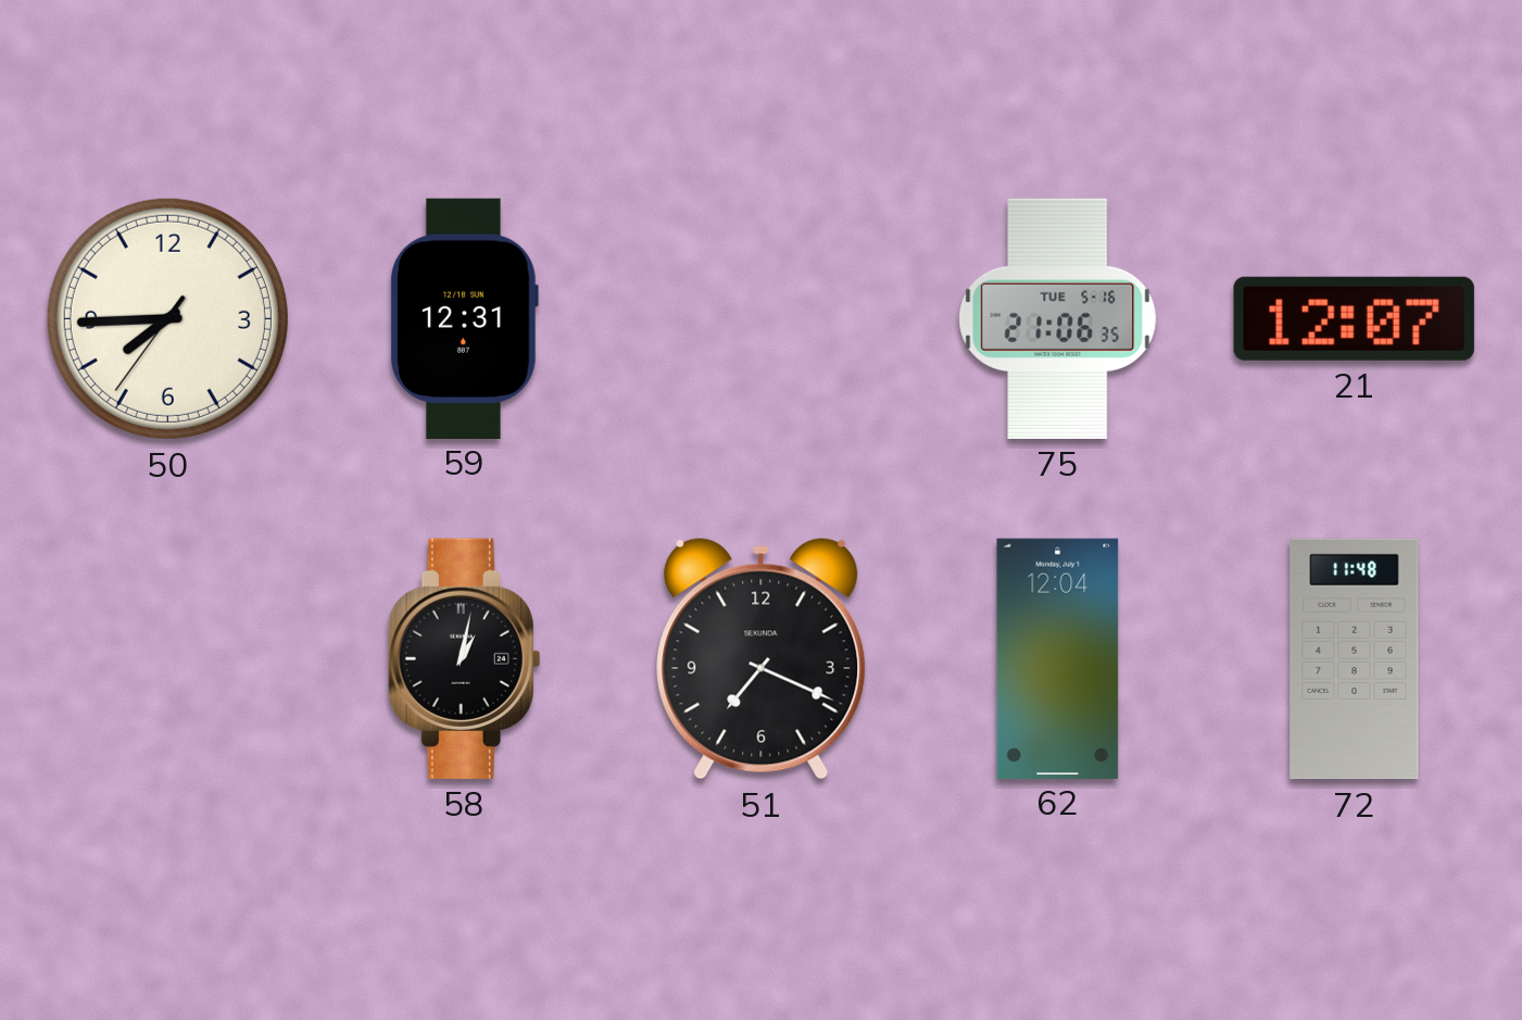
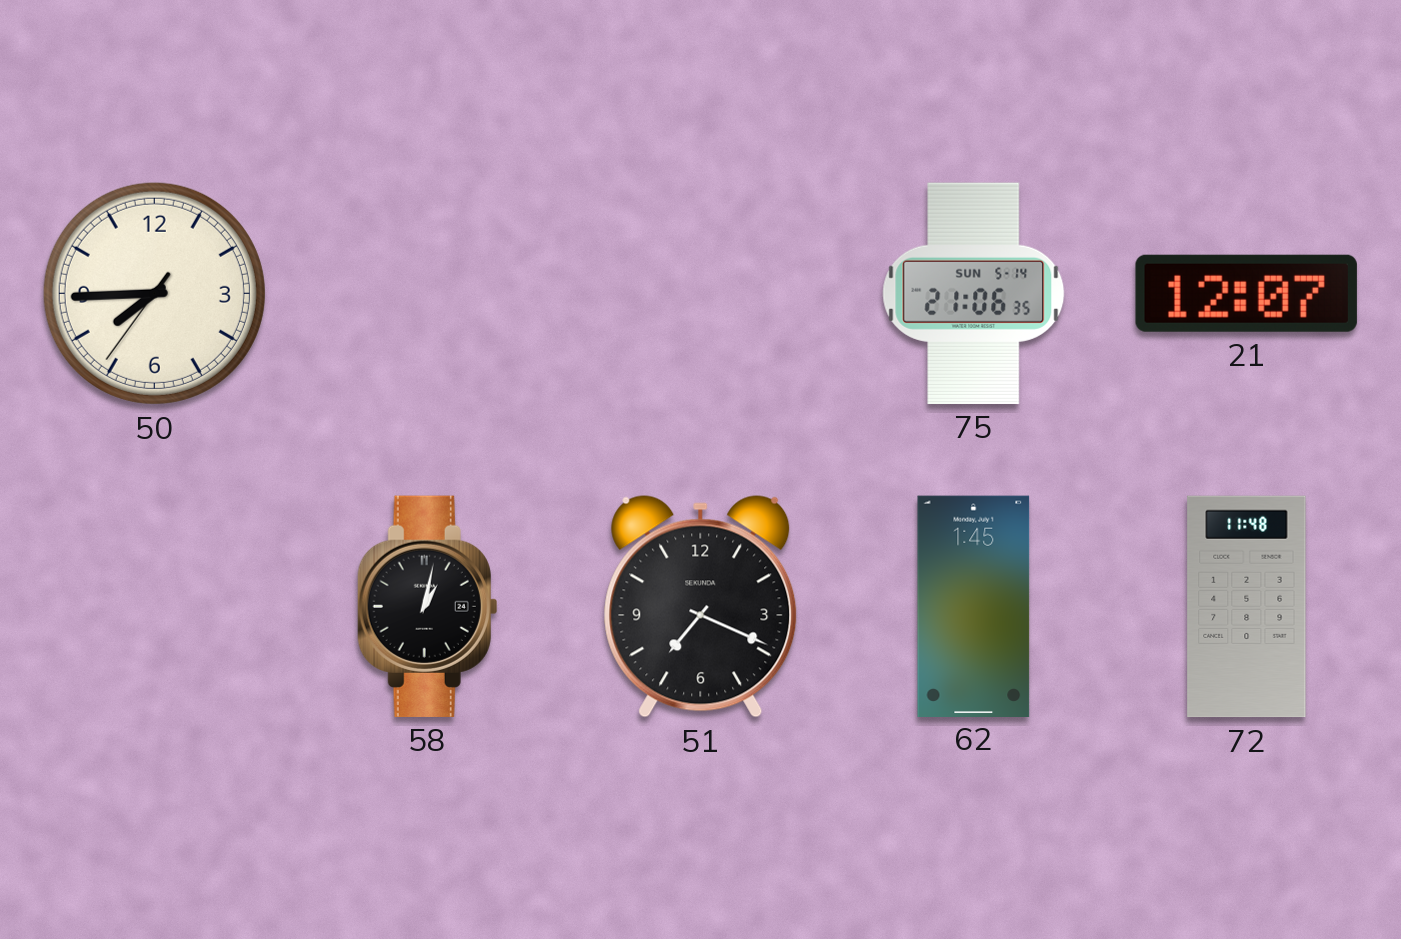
59: 12:31 -> none
75 date: TUE 5-16 -> SUN 5-14
62: 12:04 -> 1:45
